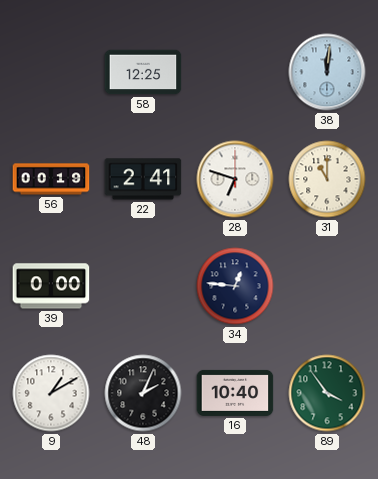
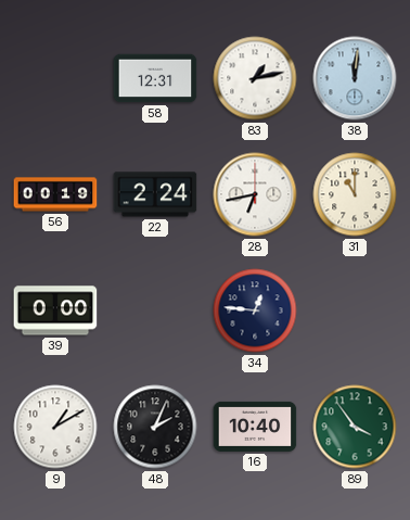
58: 12:25 -> 12:31
83: none -> 1:13
22: 2:41 -> 2:24
28: 6:48 -> 6:43
